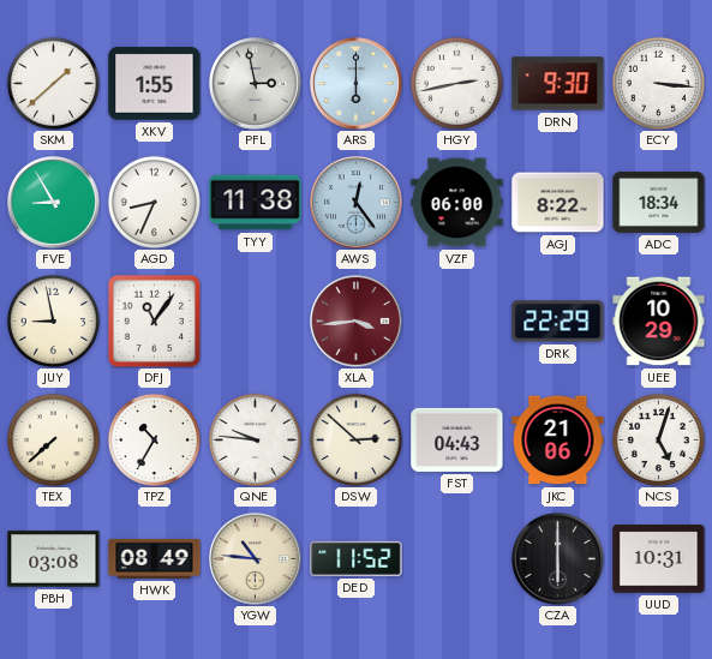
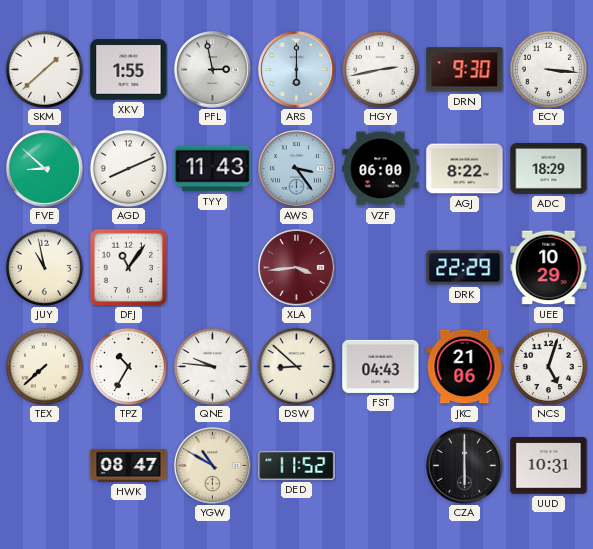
FVE: 8:55 -> 8:52
AGD: 8:34 -> 8:11
TYY: 11:38 -> 11:43
AWS: 12:24 -> 3:24
ADC: 18:34 -> 18:29
JUY: 8:58 -> 10:58
DSW: 2:52 -> 8:52
PBH: 03:08 -> none
HWK: 08:49 -> 08:47
YGW: 10:46 -> 10:50
